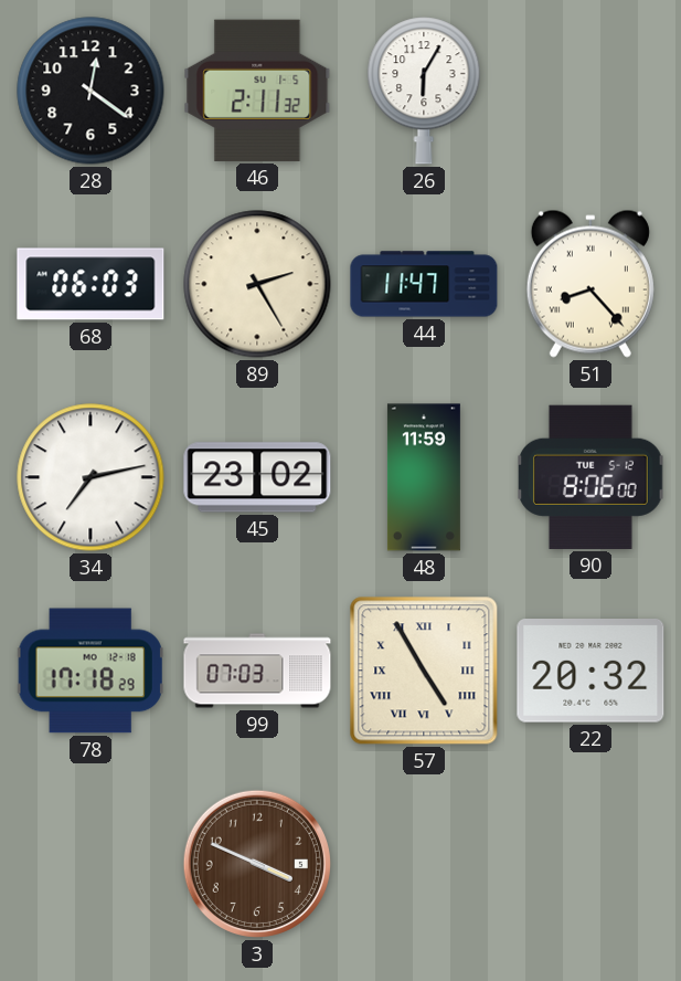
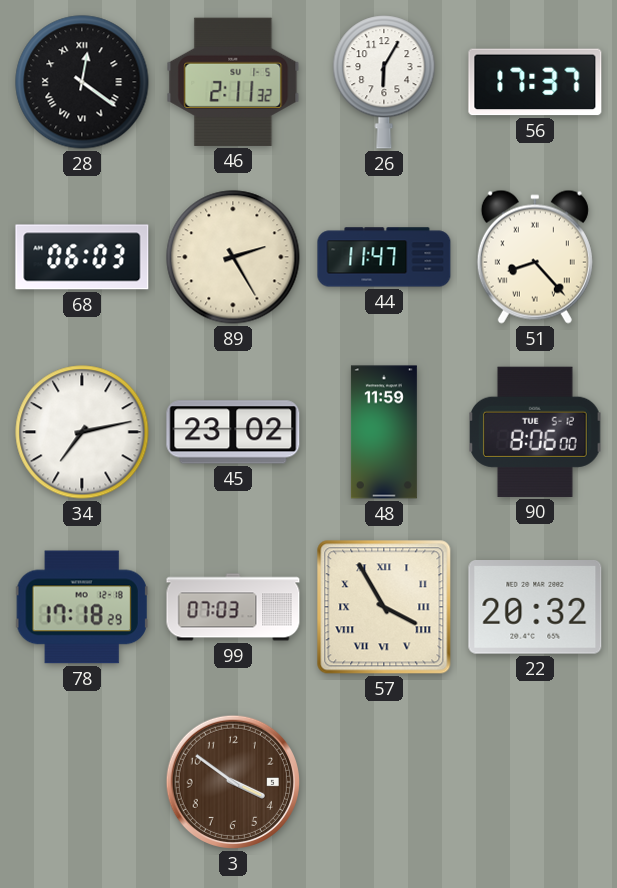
28 numerals: Arabic -> Roman
56: none -> 17:37
57: 4:55 -> 3:55
3: 3:49 -> 3:51
